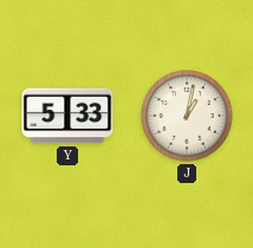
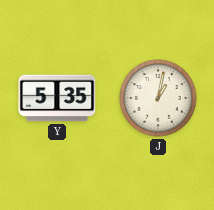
Y: 5:33 -> 5:35
